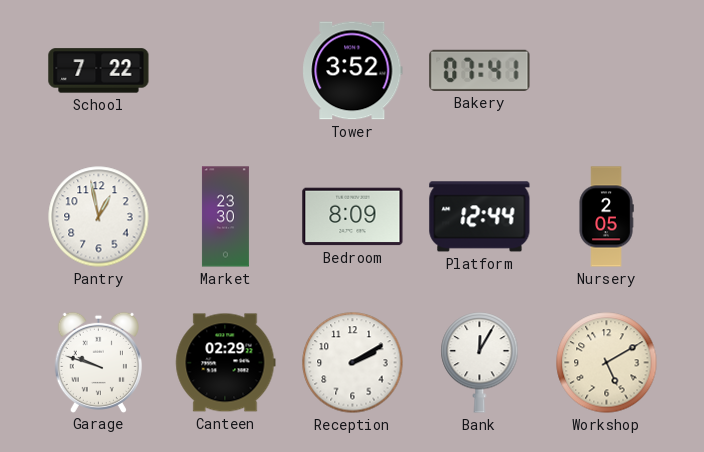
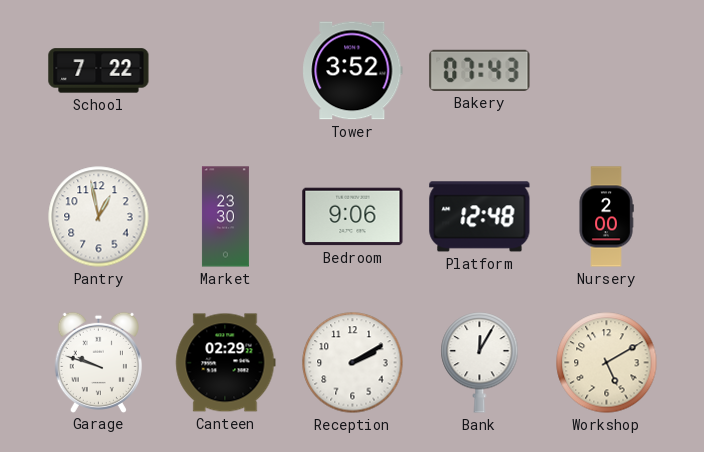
Bakery: 07:41 -> 07:43
Bedroom: 8:09 -> 9:06
Platform: 12:44 -> 12:48
Nursery: 2:05 -> 2:00
